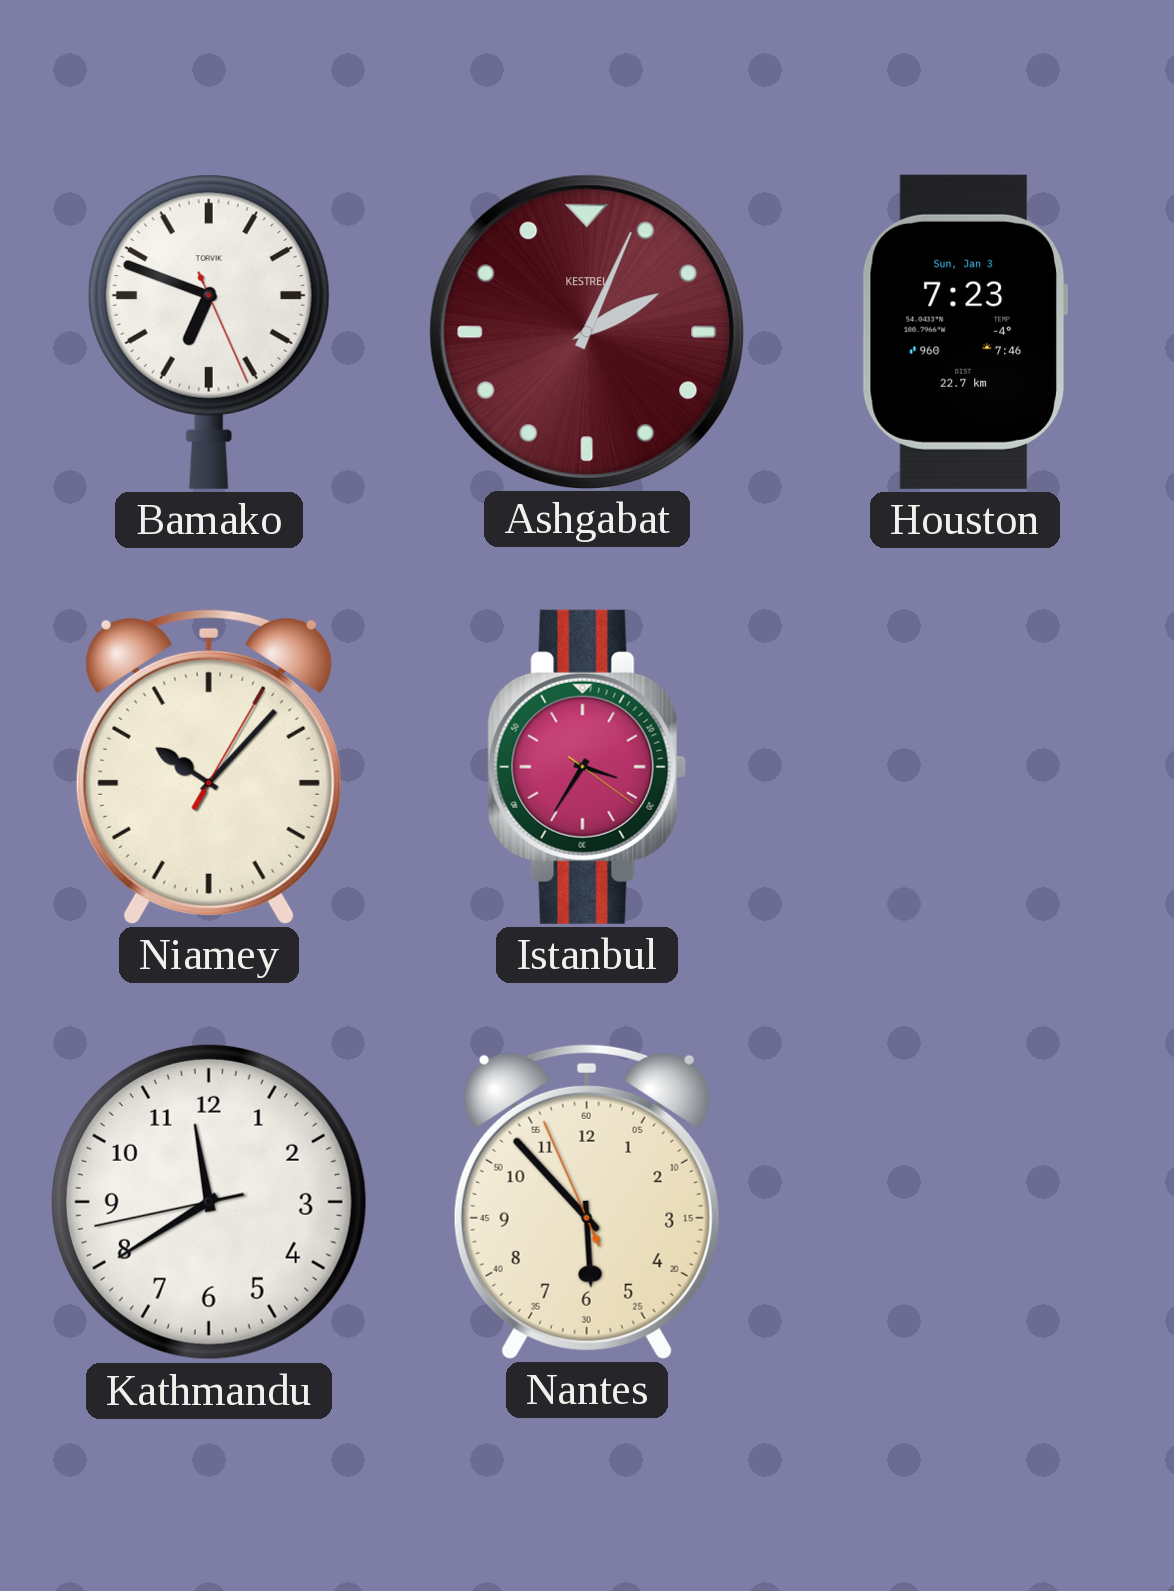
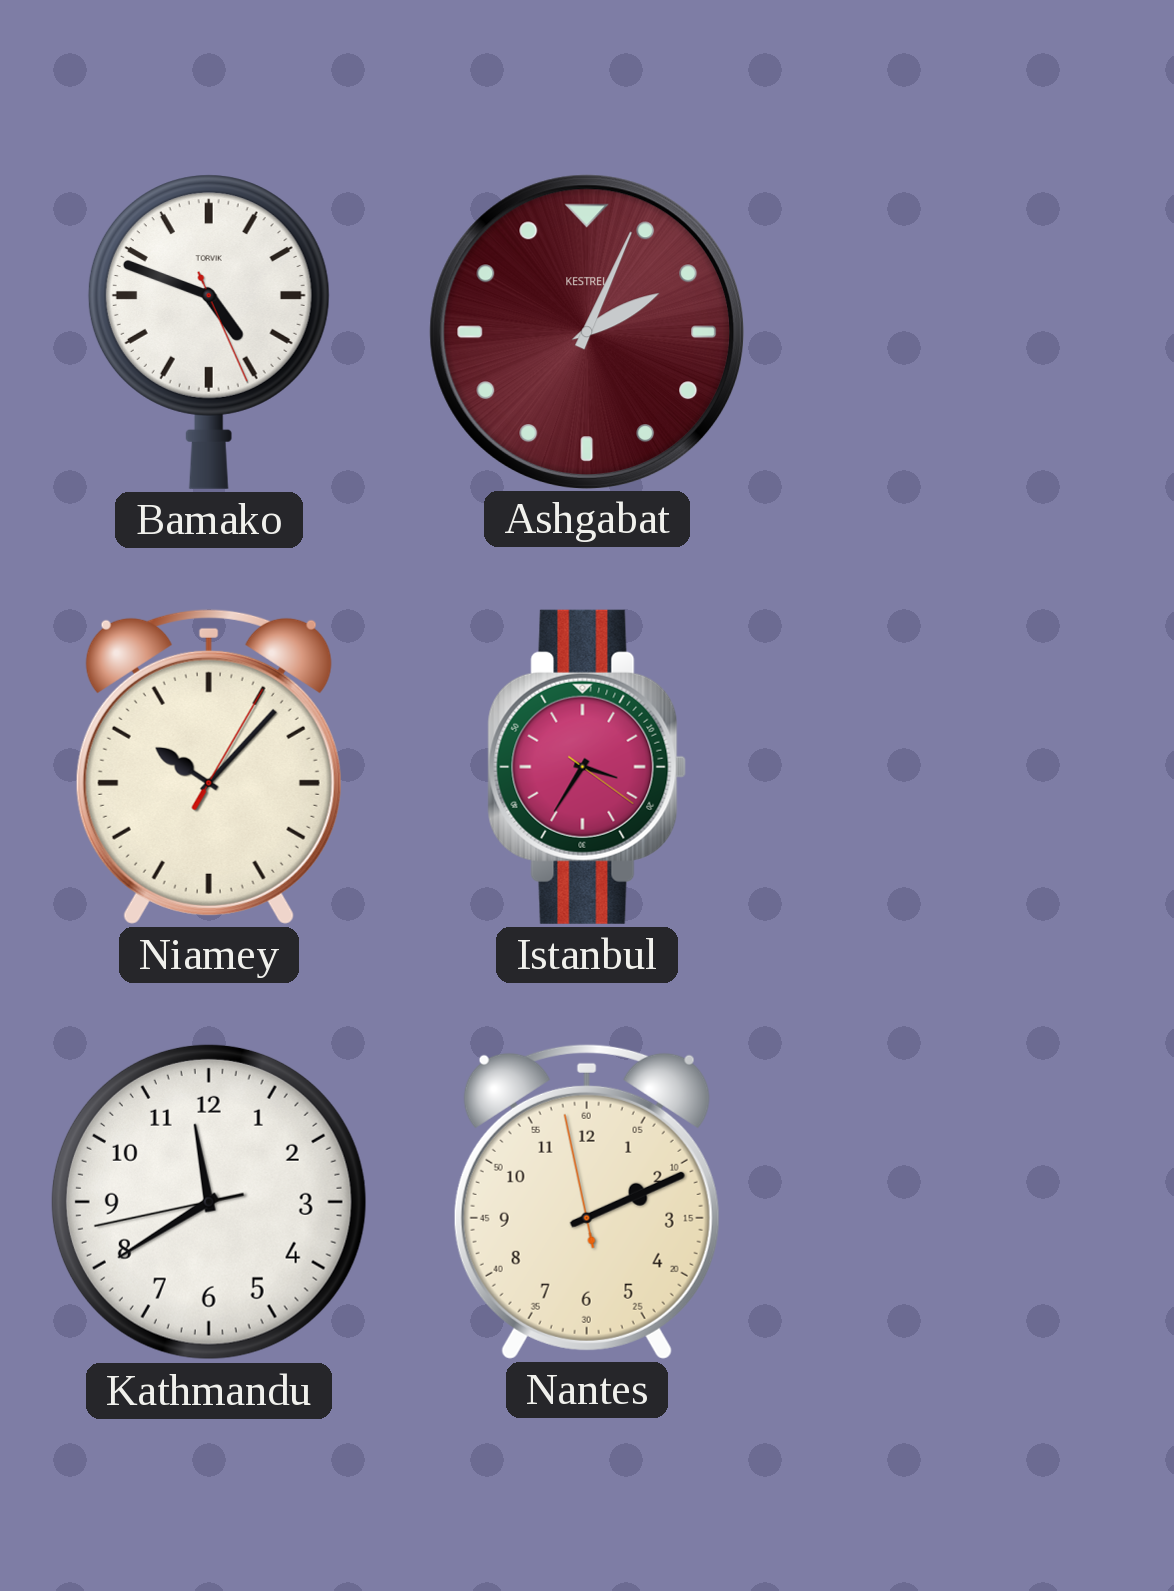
Bamako: 6:48 -> 4:48
Houston: 7:23 -> none
Nantes: 5:52 -> 2:10
